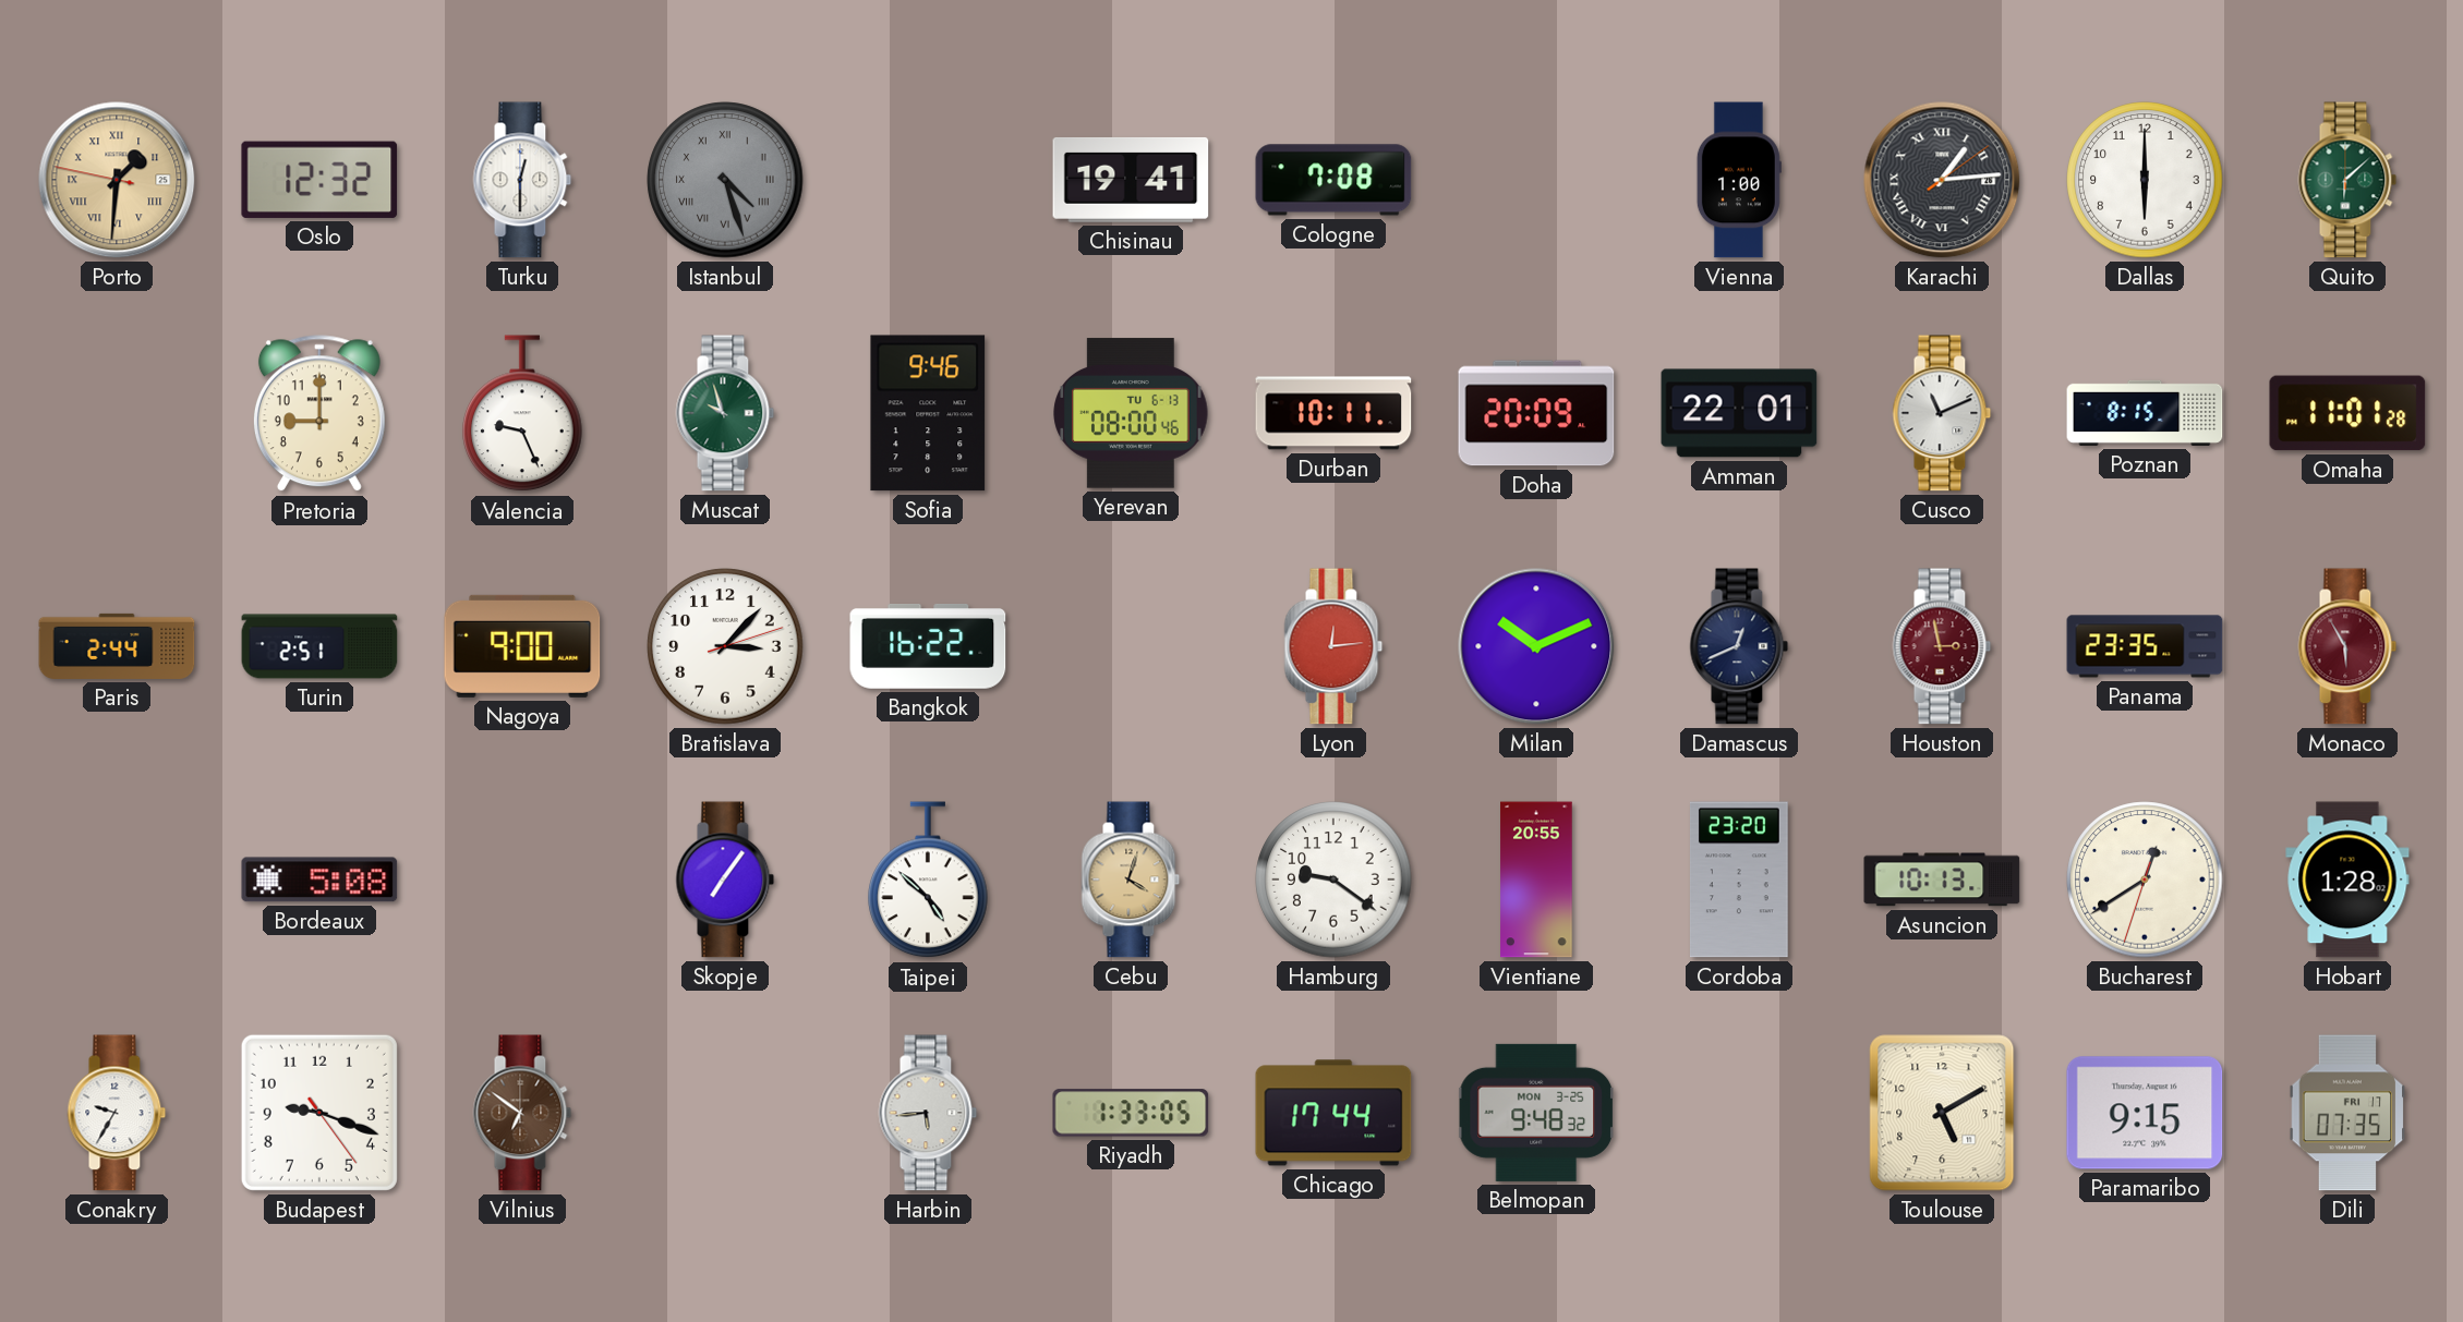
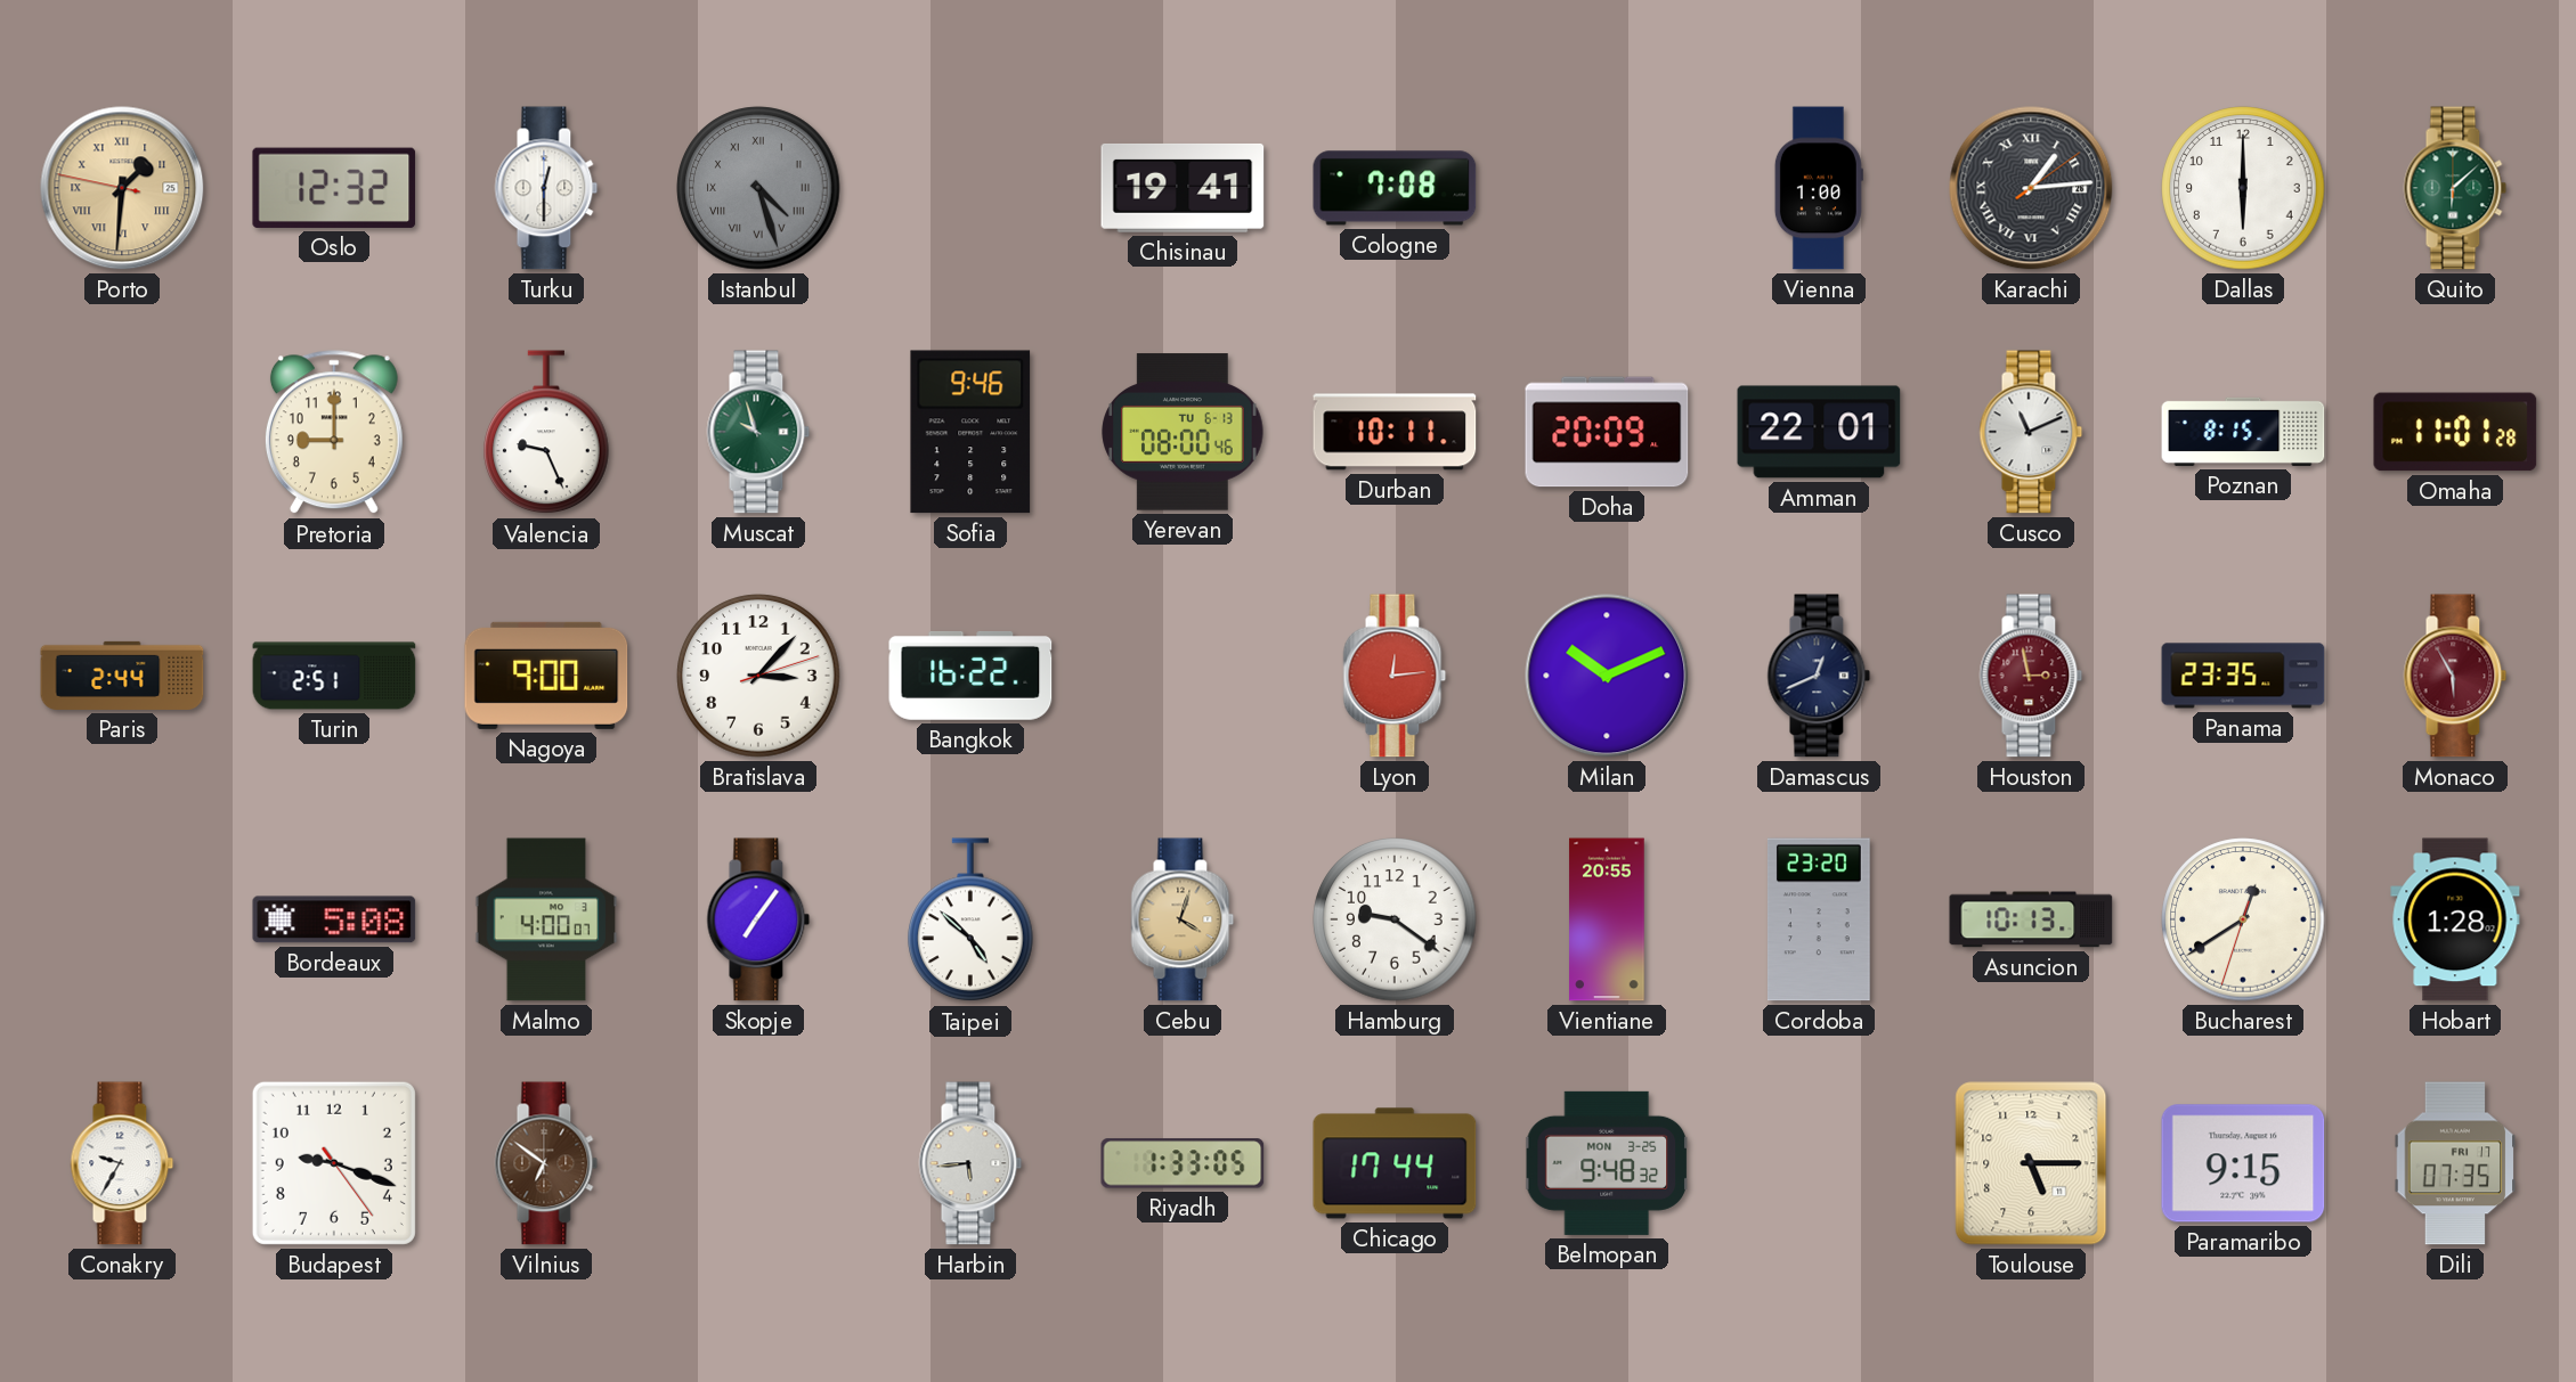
Malmo: none -> 4:00
Toulouse: 5:10 -> 5:15
